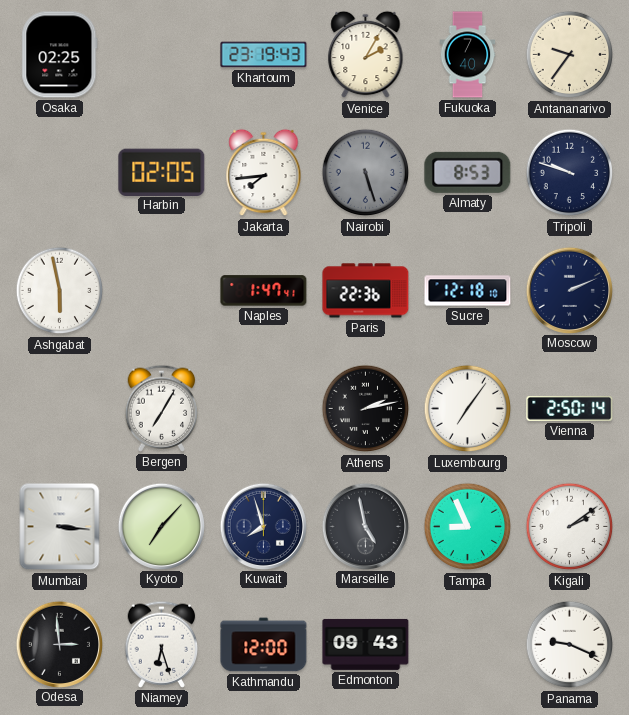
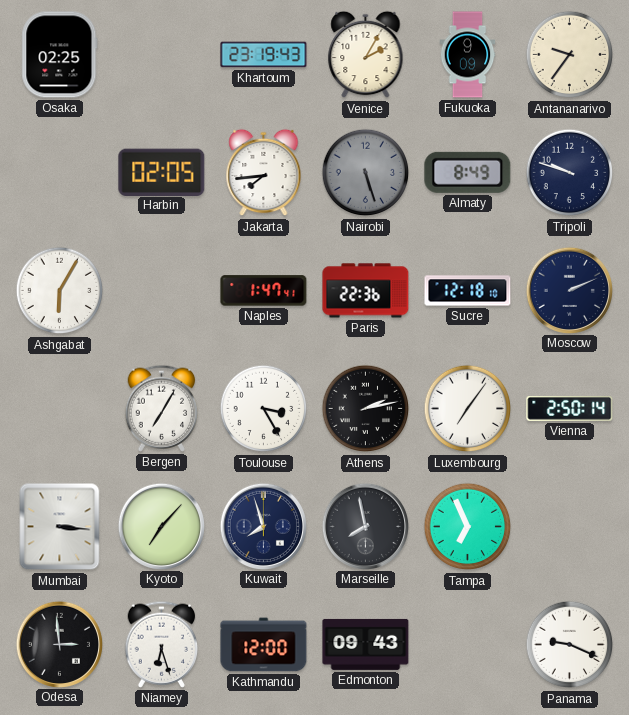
Fukuoka: 7:40 -> 9:09
Almaty: 8:53 -> 8:49
Ashgabat: 5:58 -> 6:05
Toulouse: none -> 3:25
Marseille: 4:58 -> 7:58
Tampa: 8:56 -> 6:56
Kigali: 2:09 -> none
